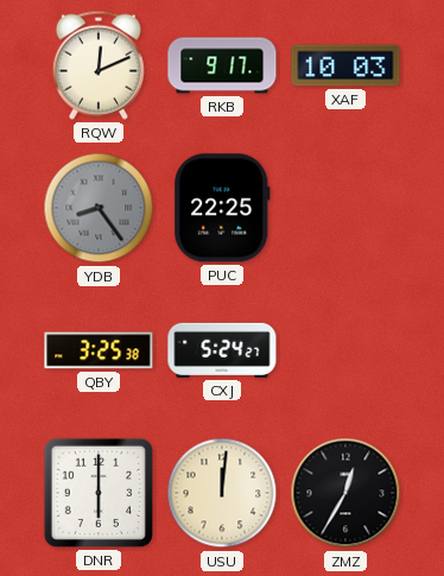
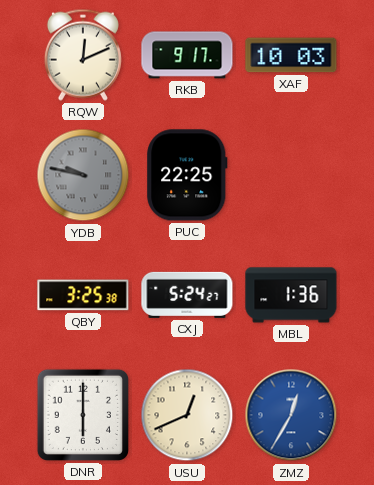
YDB: 8:24 -> 9:47
MBL: none -> 1:36
USU: 12:01 -> 12:41
ZMZ dial: black -> blue
